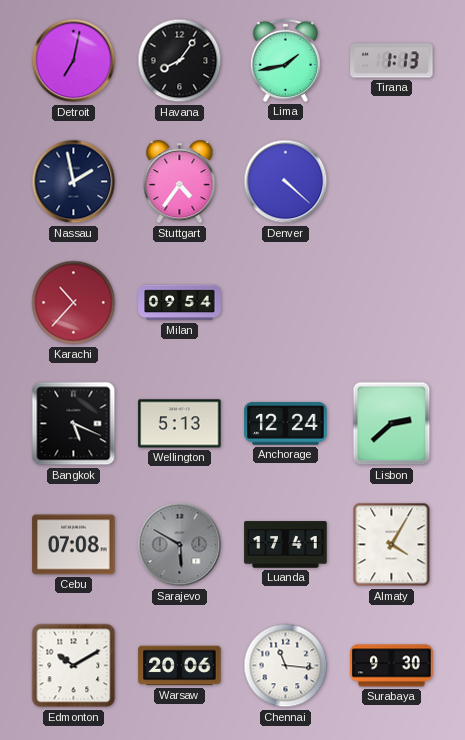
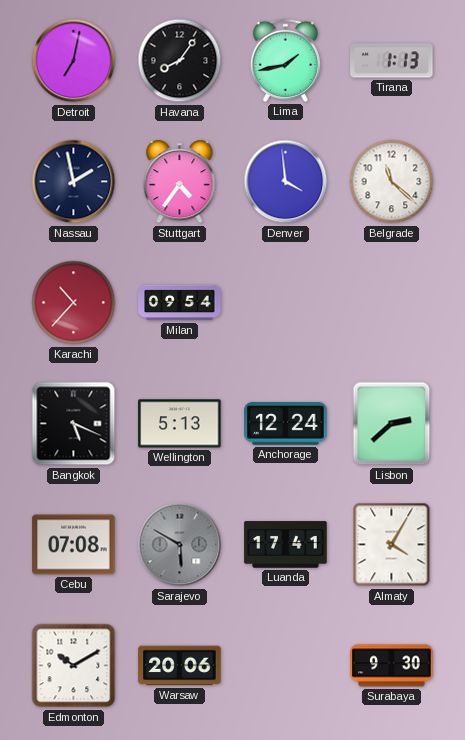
Denver: 4:22 -> 3:59
Belgrade: none -> 11:22
Chennai: 11:16 -> none
